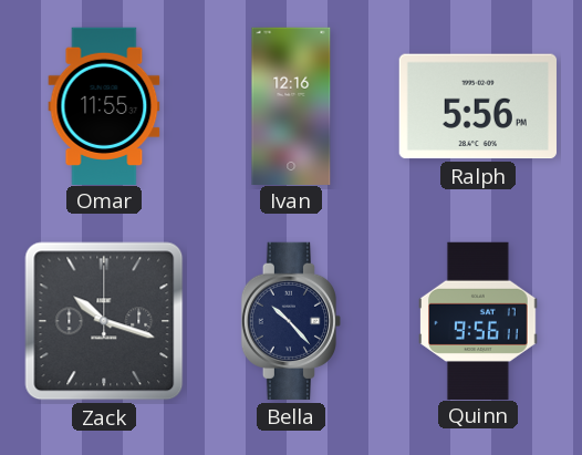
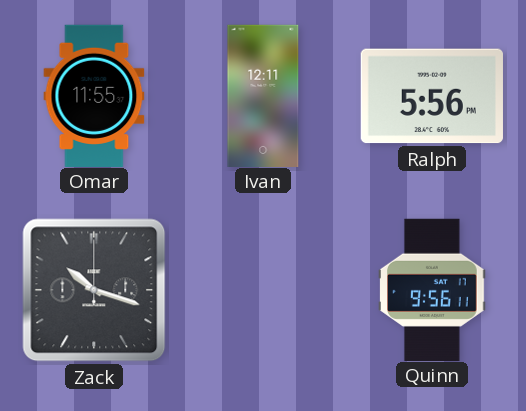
Ivan: 12:16 -> 12:11
Bella: 10:23 -> none
